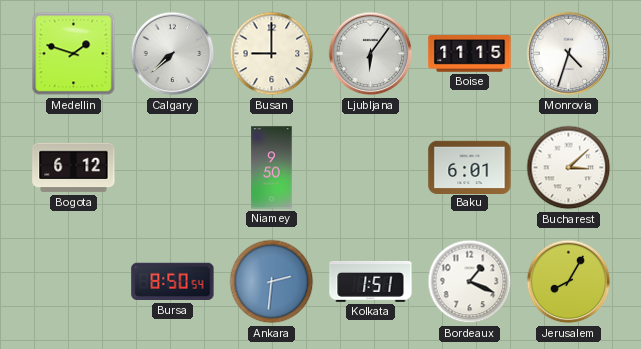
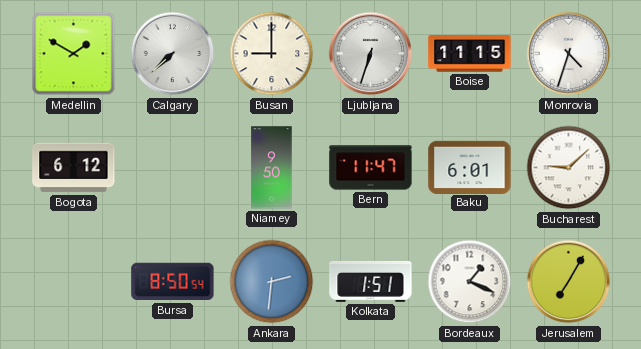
Medellin: 1:48 -> 1:50
Ljubljana: 6:06 -> 6:33
Bern: none -> 11:47
Bucharest: 3:08 -> 9:08
Jerusalem: 8:05 -> 7:05
